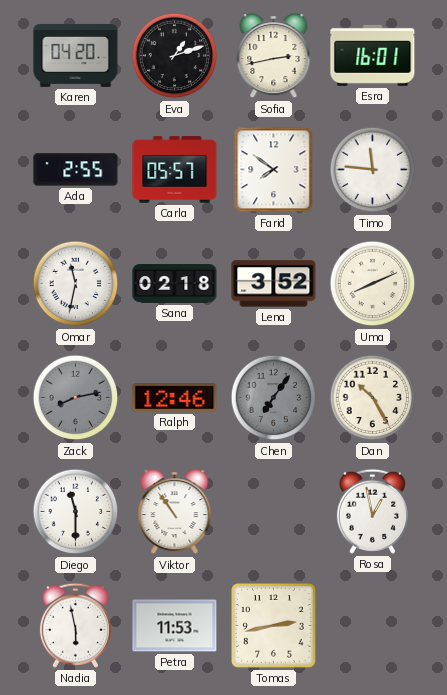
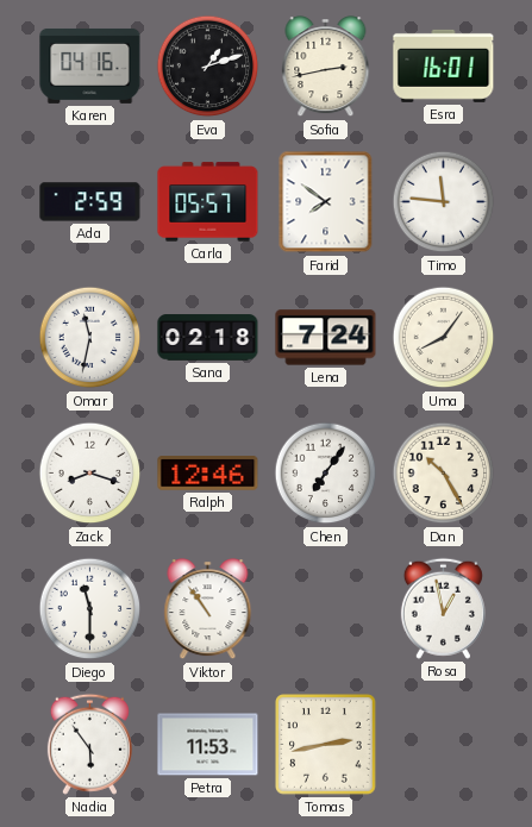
Karen: 04:20 -> 04:16
Ada: 2:55 -> 2:59
Lena: 3:52 -> 7:24
Uma: 8:11 -> 8:06
Zack: 8:13 -> 8:18
Zack dial: grey -> white
Chen dial: grey -> white
Nadia: 5:58 -> 5:54
